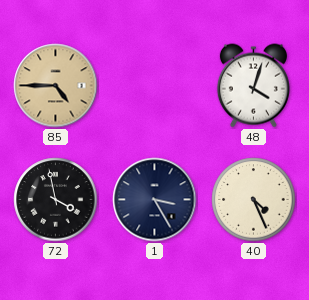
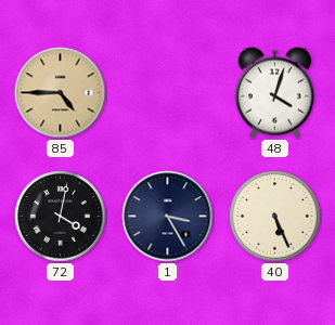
72: 3:58 -> 4:02
40: 4:26 -> 5:26
